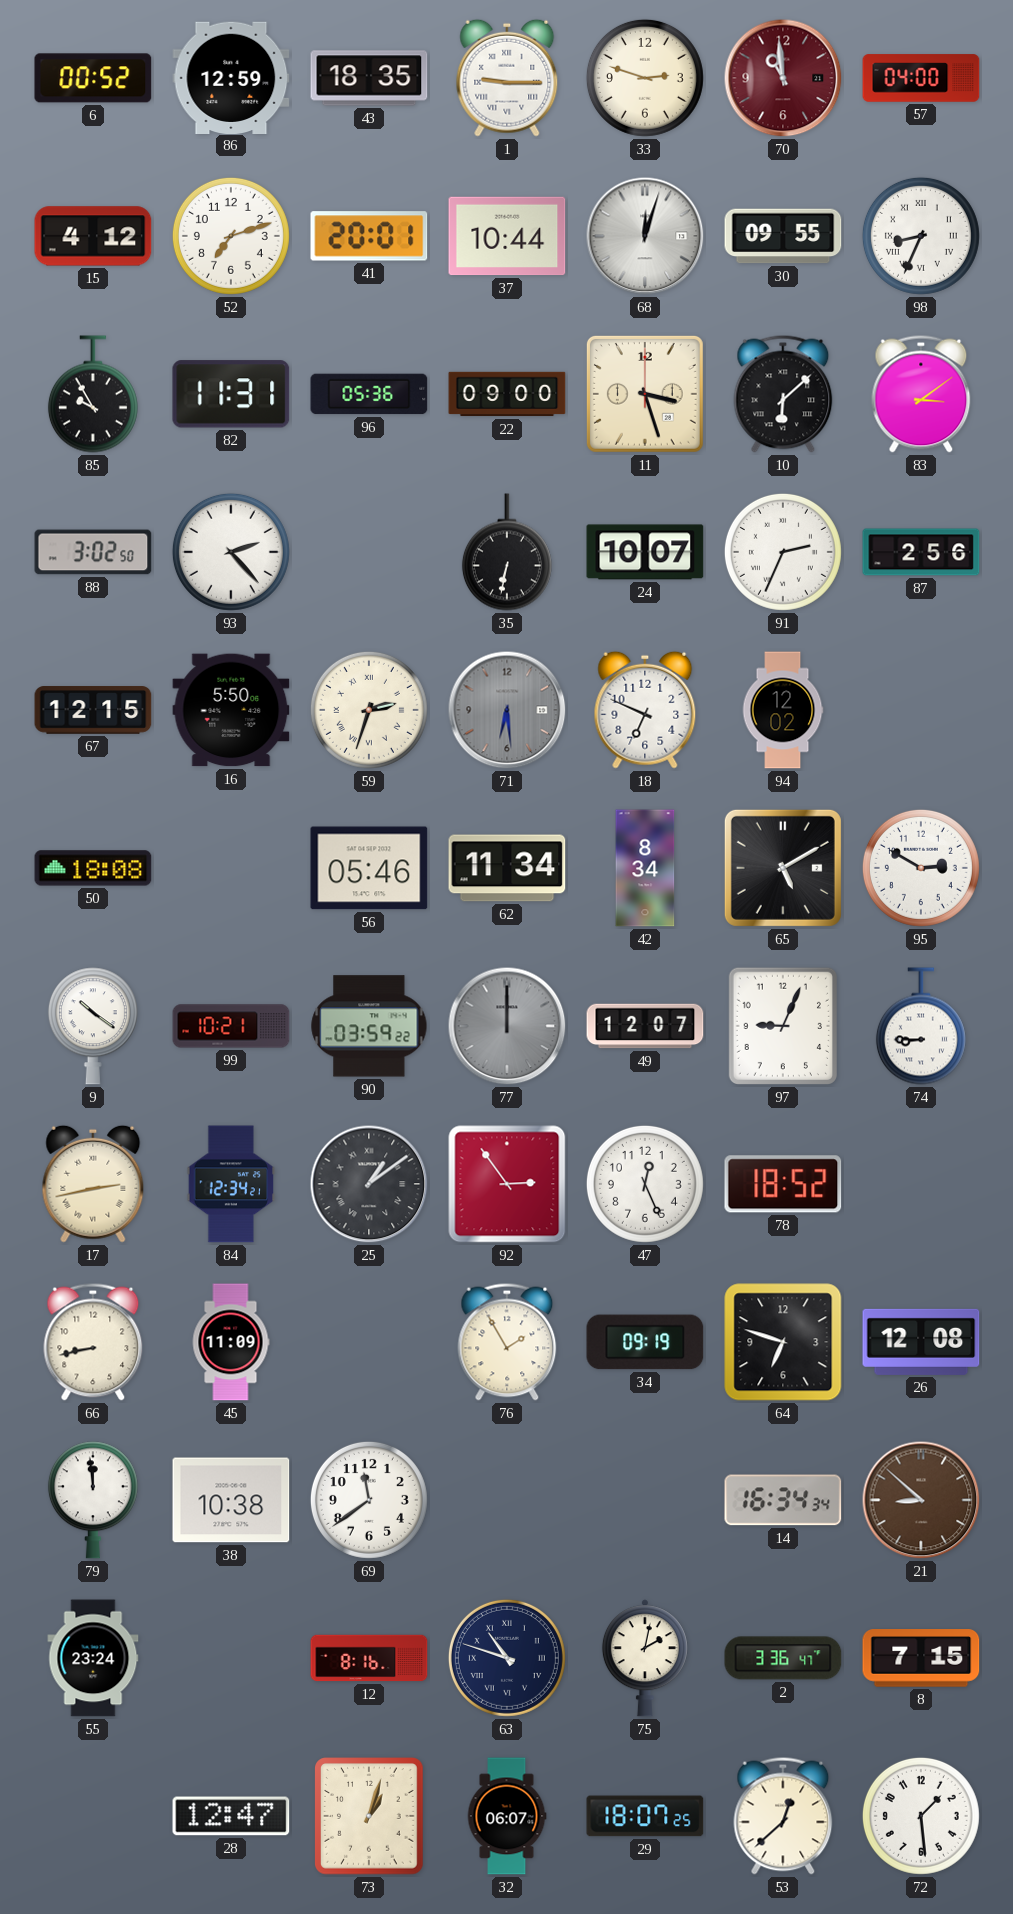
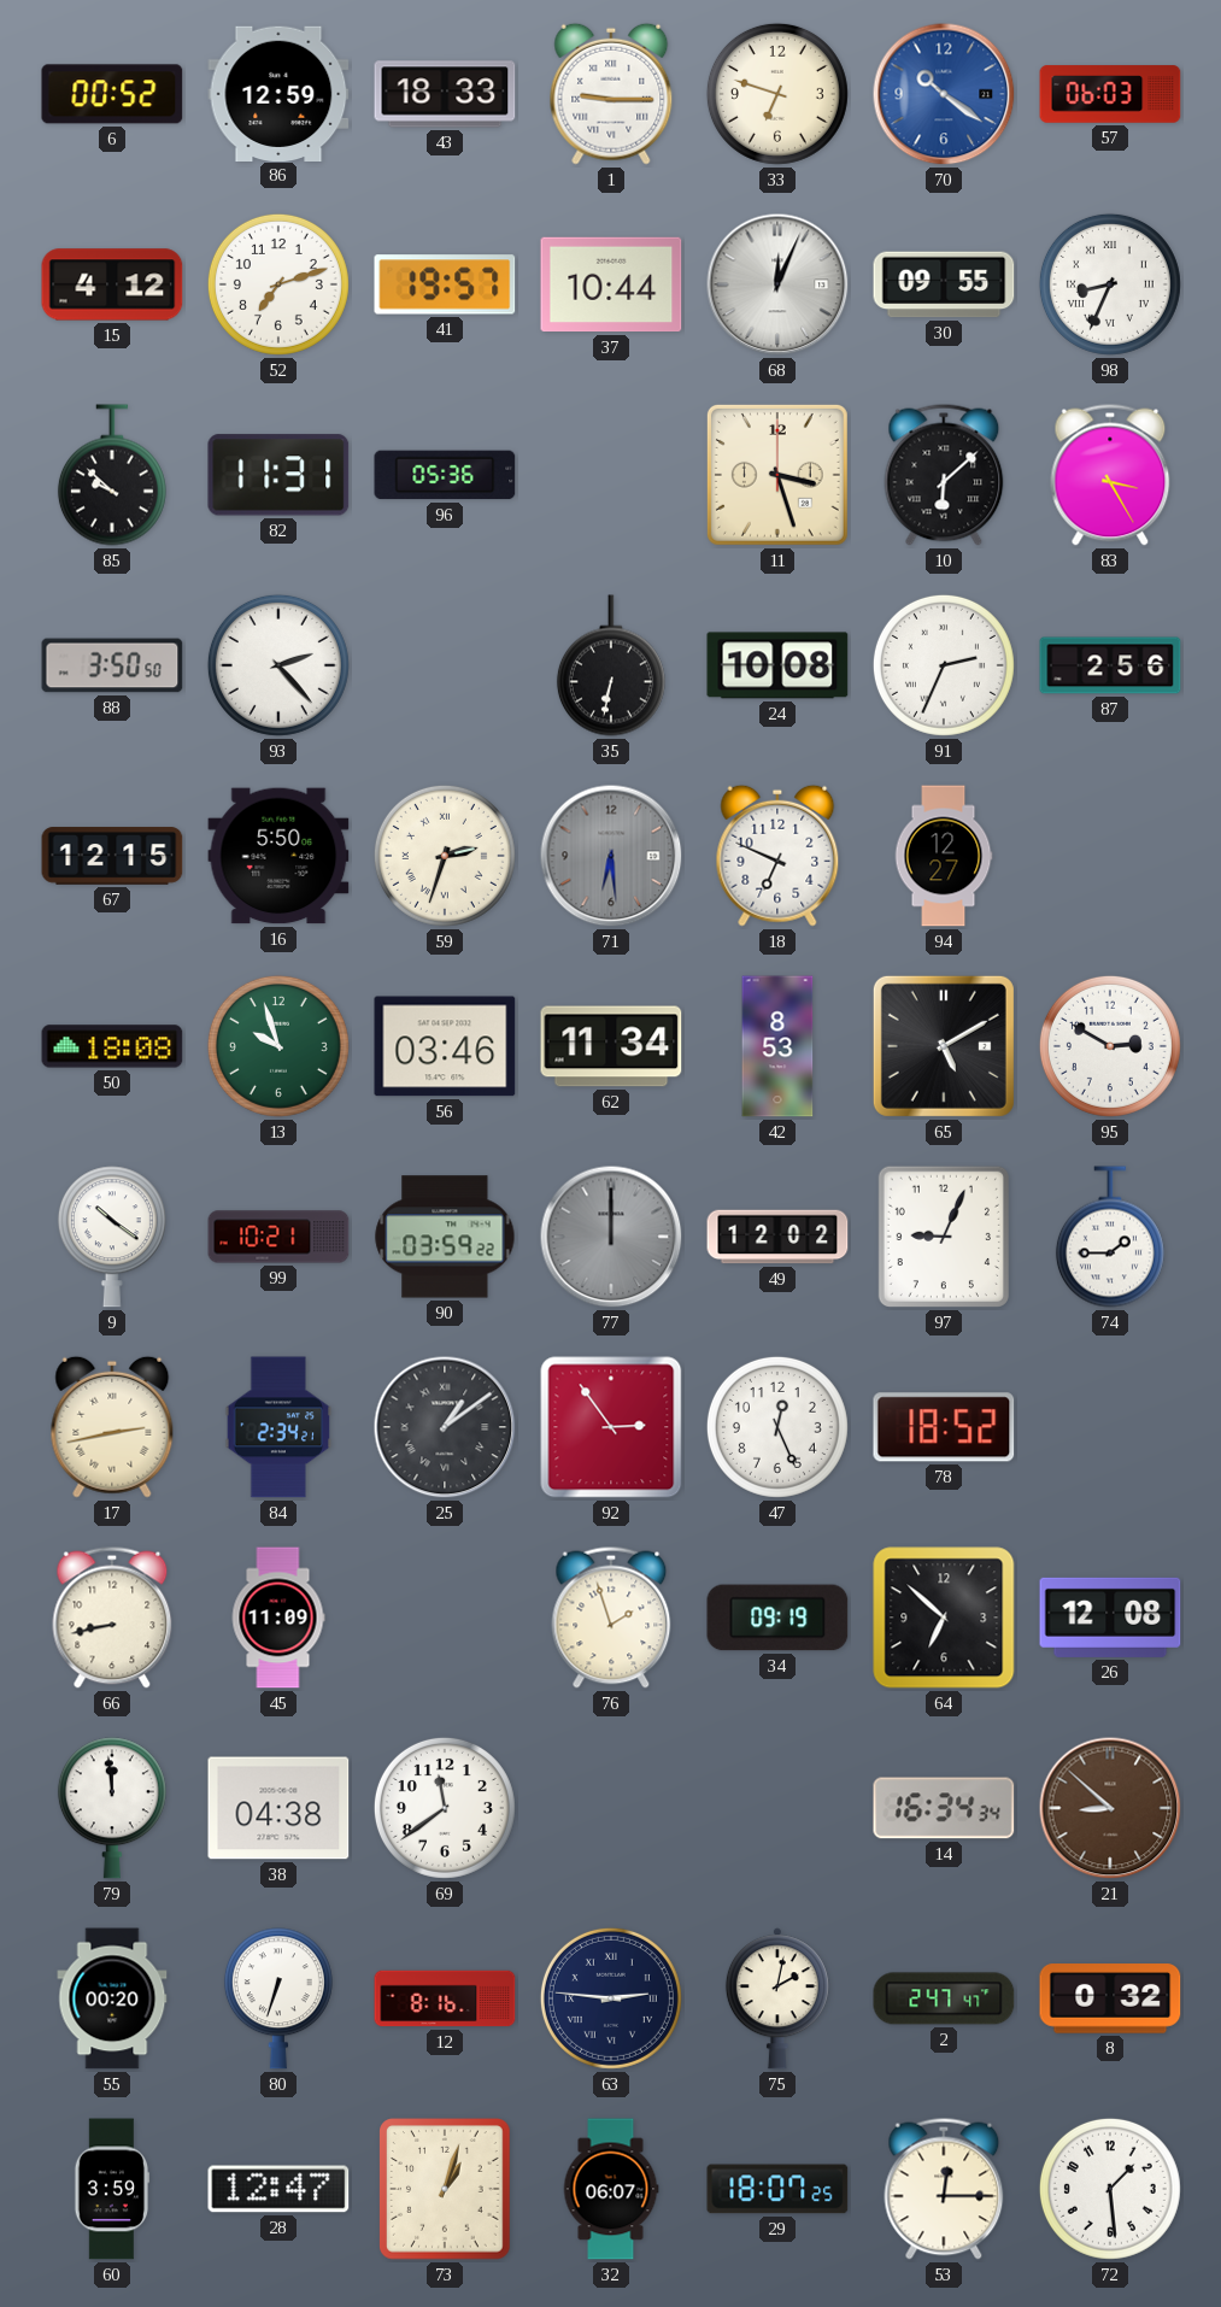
43: 18:35 -> 18:33
33: 2:48 -> 6:48
70: 10:59 -> 10:21
70 dial: burgundy -> blue
57: 04:00 -> 06:03
41: 20:01 -> 19:57
68: 12:03 -> 12:04
85: 9:55 -> 9:52
22: 09:00 -> none
83: 3:09 -> 3:25
88: 3:02 -> 3:50
24: 10:07 -> 10:08
94: 12:02 -> 12:27
13: none -> 9:57
56: 05:46 -> 03:46
42: 8:34 -> 8:53
49: 12:07 -> 12:02
74: 8:45 -> 1:45
84: 12:34 -> 2:34
76: 1:55 -> 1:57
64: 6:48 -> 6:52
38: 10:38 -> 04:38
55: 23:24 -> 00:20
80: none -> 6:33
63: 10:48 -> 2:46
2: 3:36 -> 2:47
8: 7:15 -> 0:32
60: none -> 3:59
53: 12:38 -> 12:15
